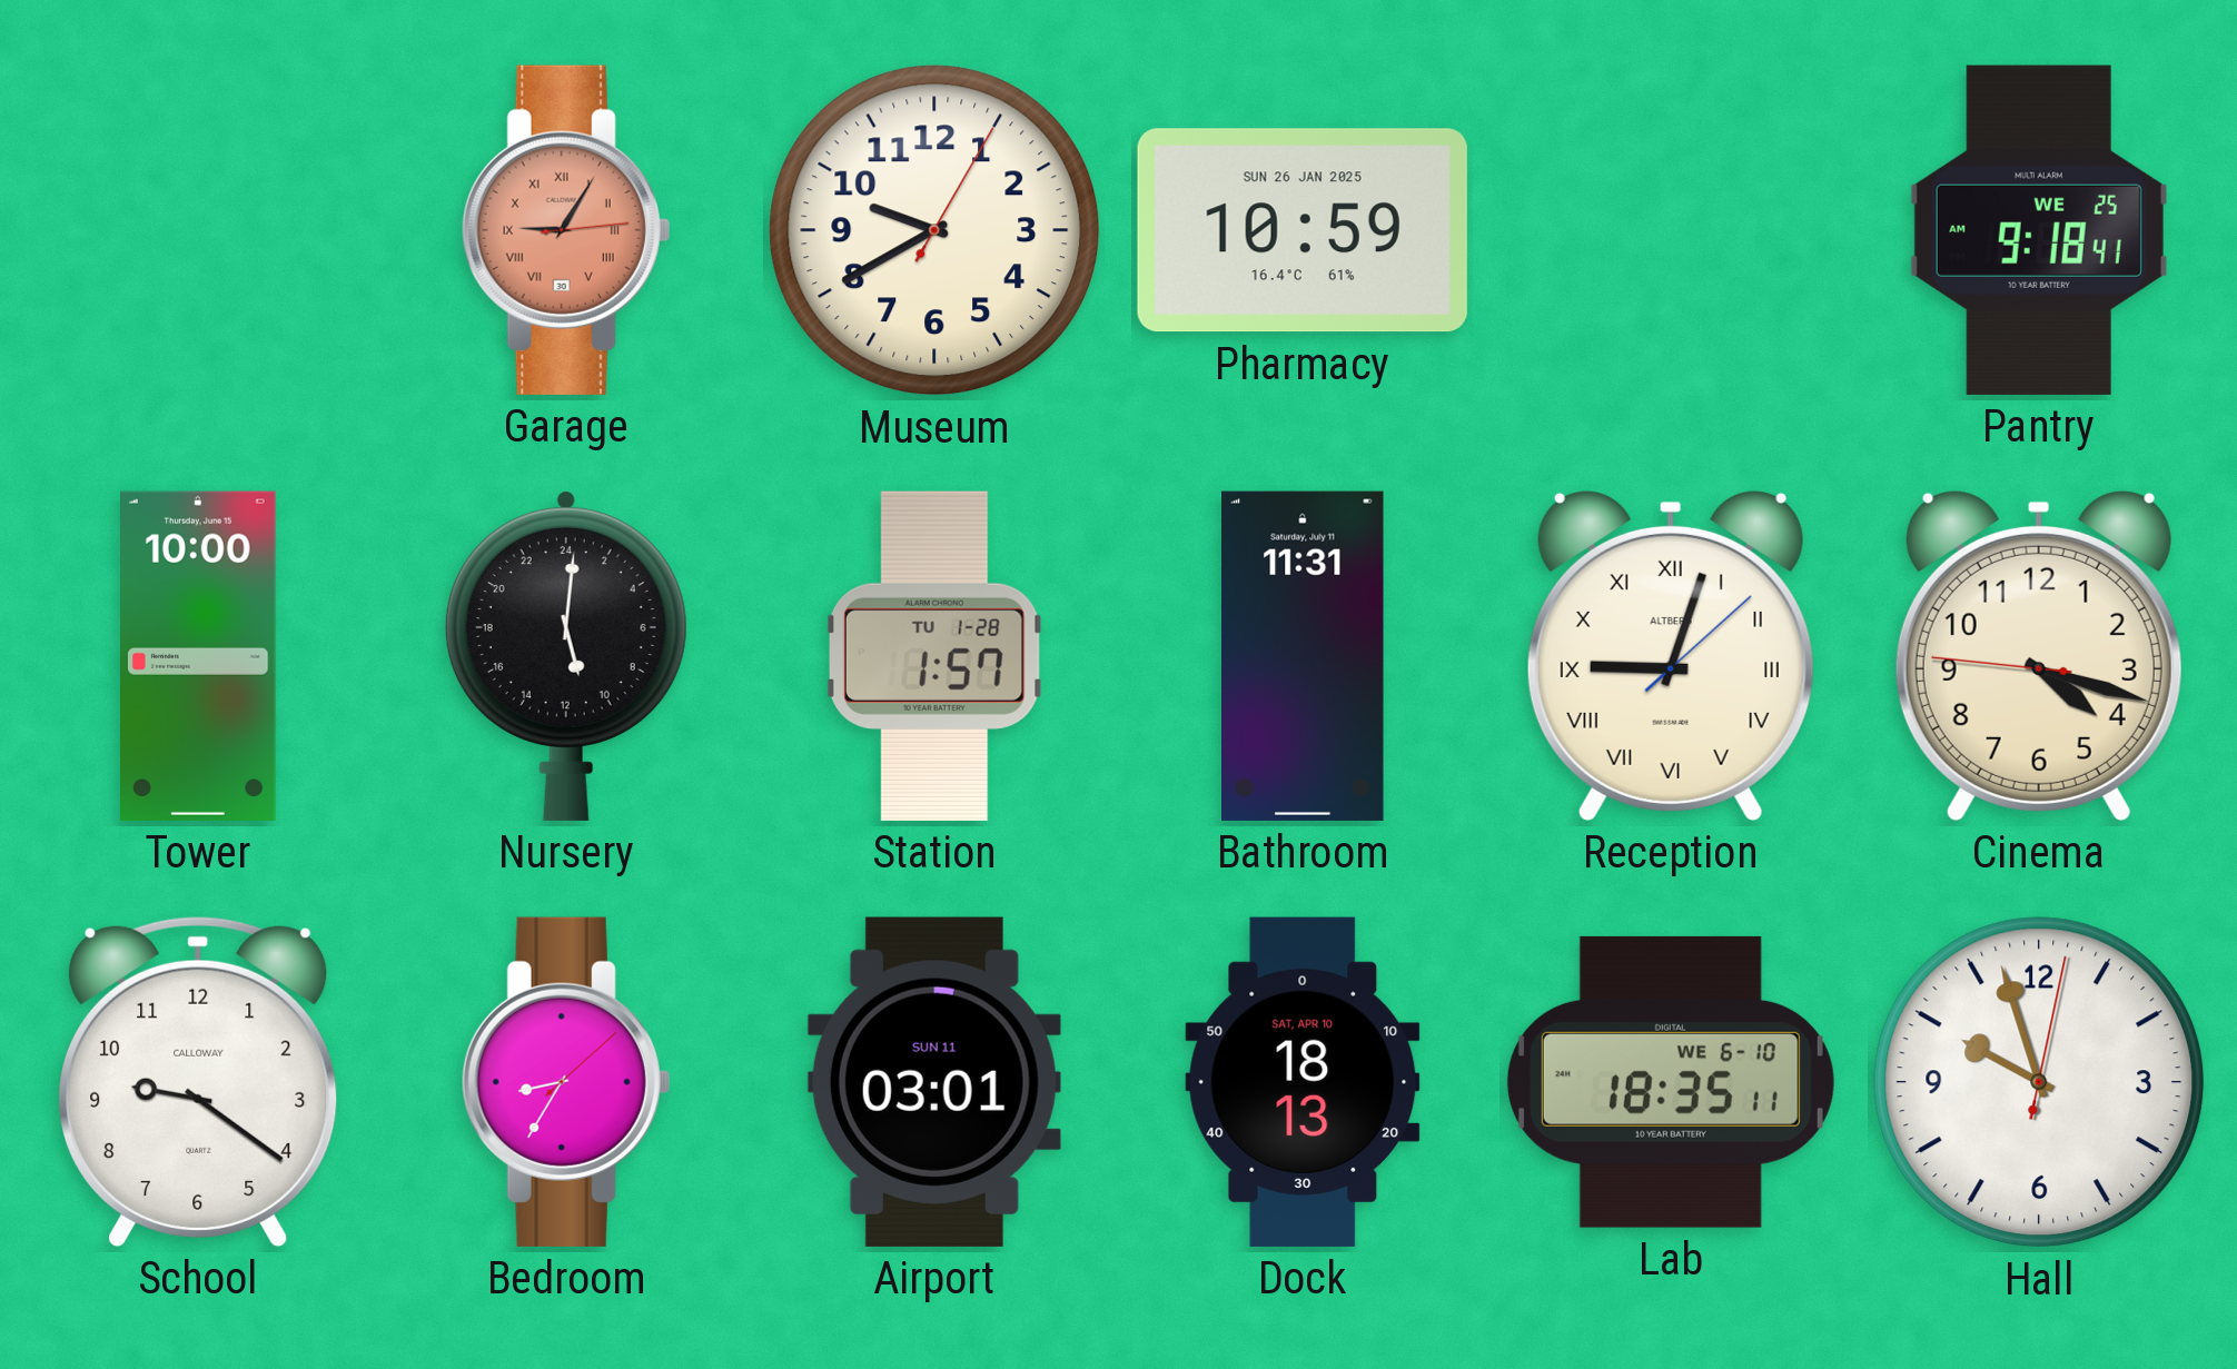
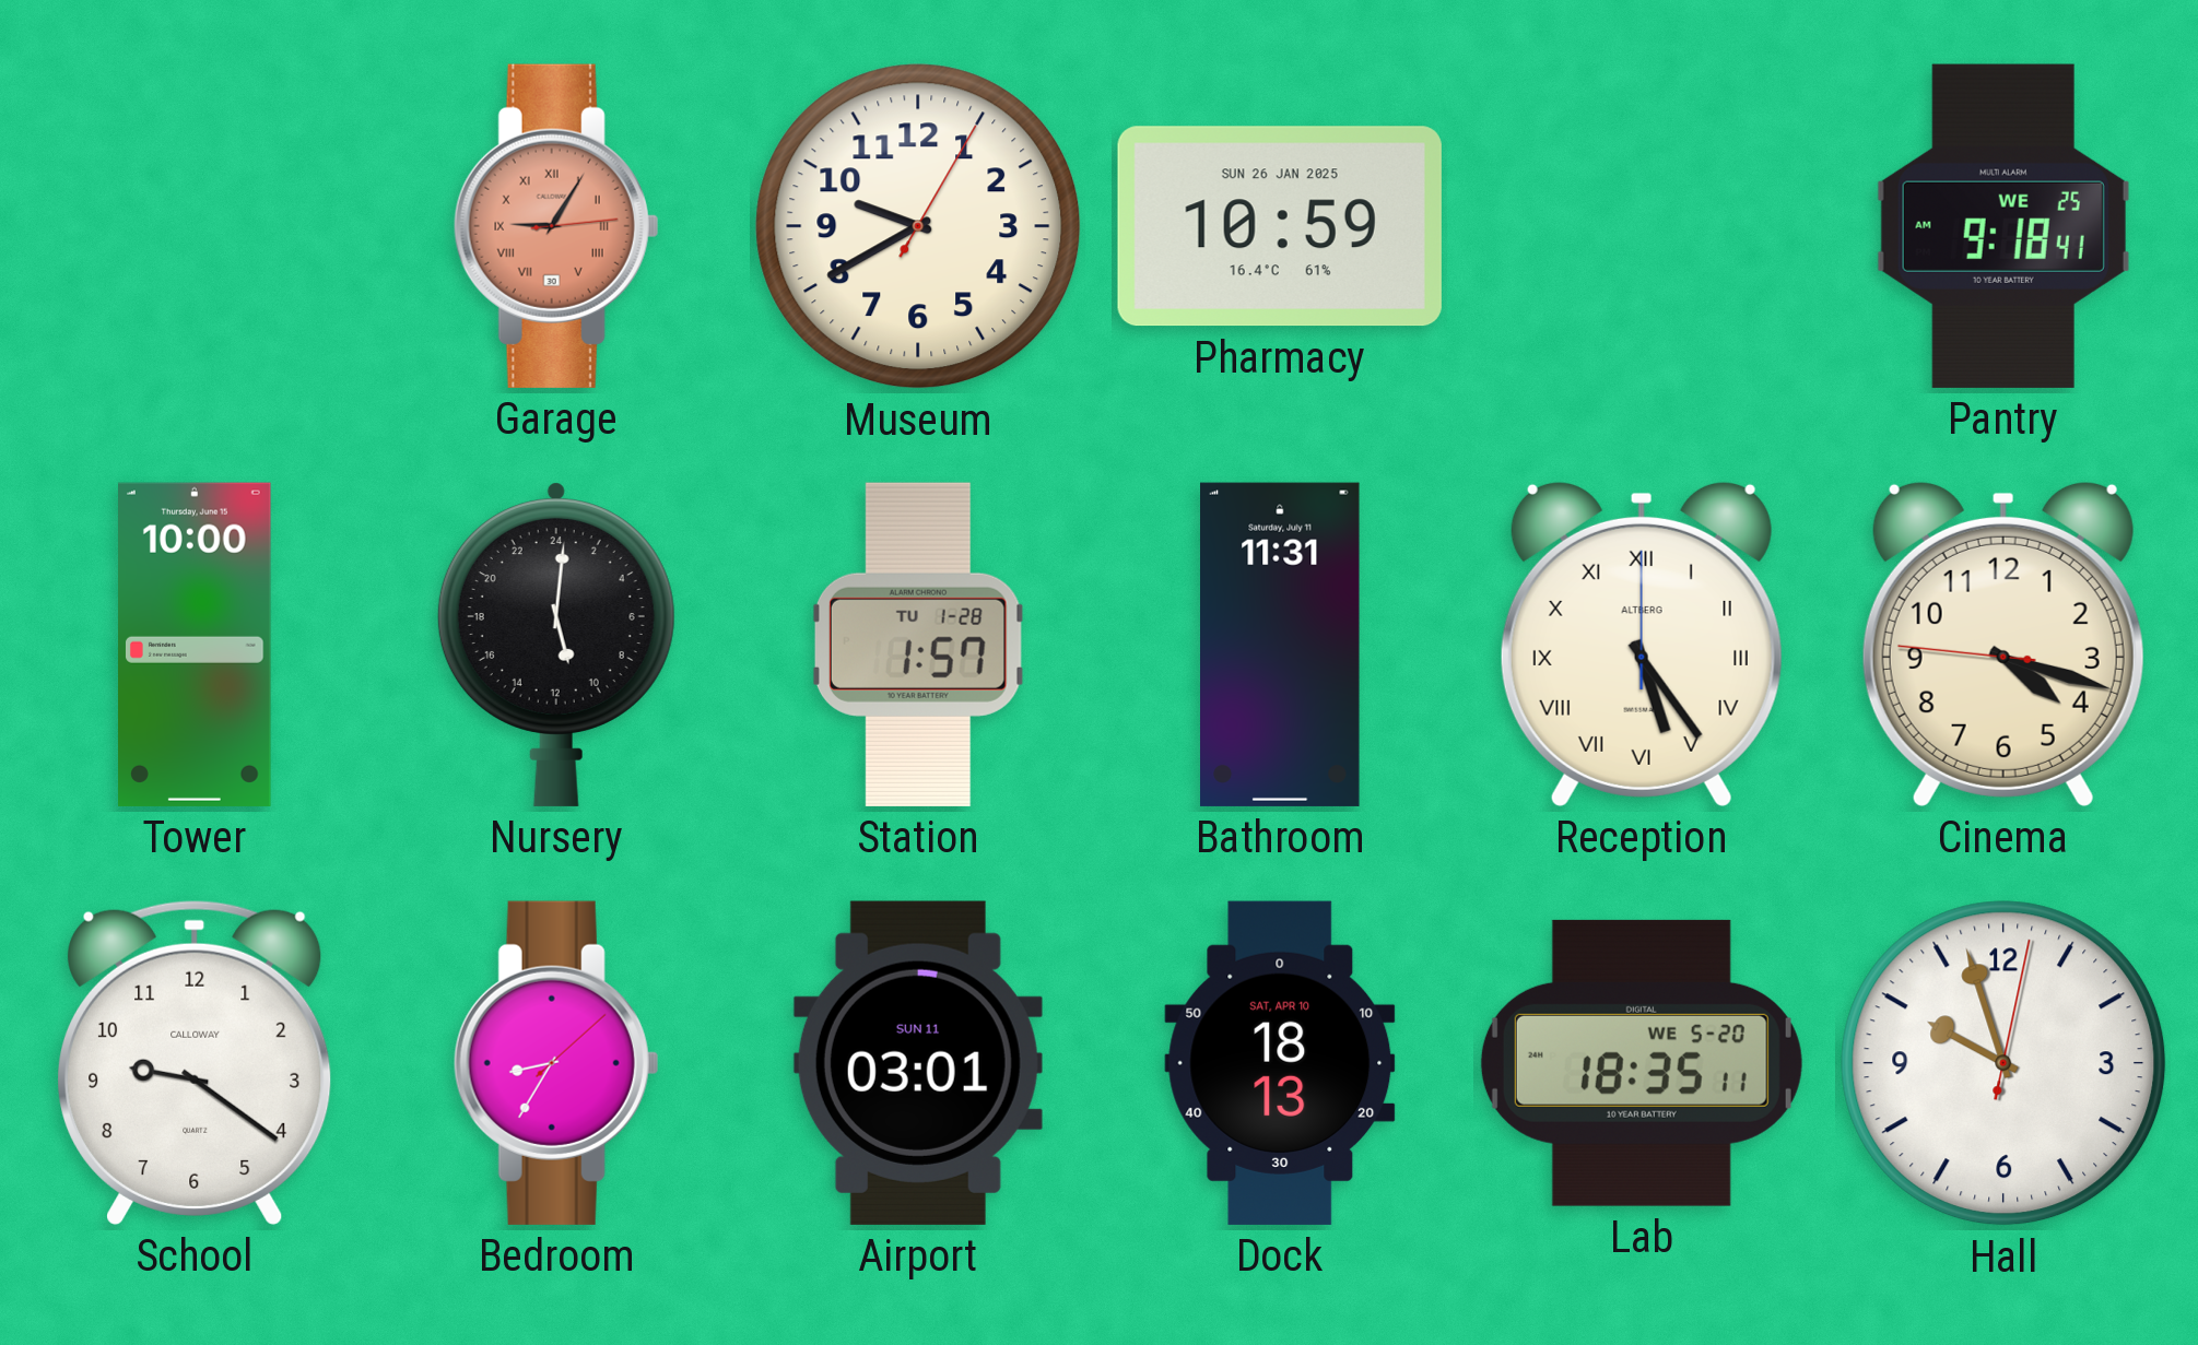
Reception: 9:03 -> 5:24
Lab date: WE 6-10 -> WE 5-20
